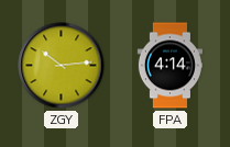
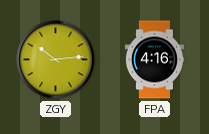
FPA: 4:14 -> 4:16
